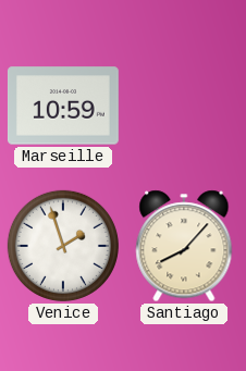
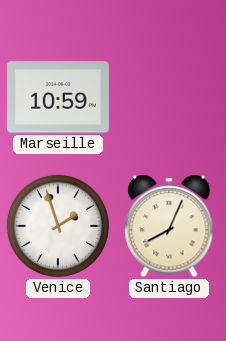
Santiago: 8:07 -> 8:04
